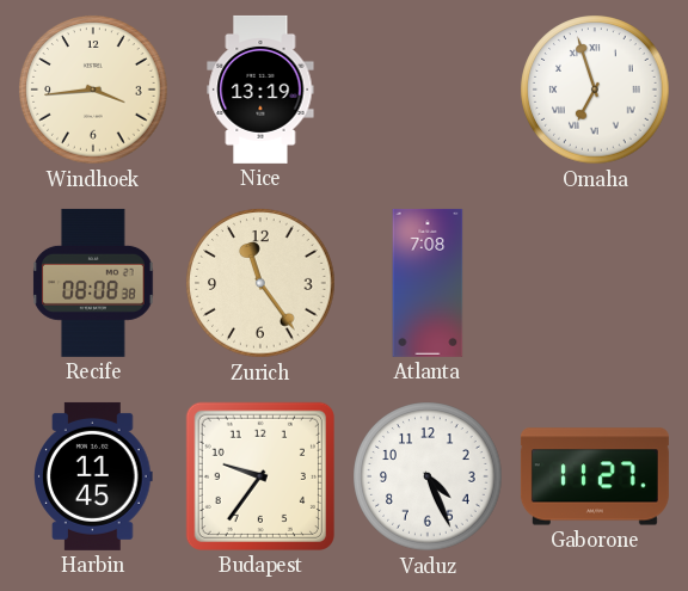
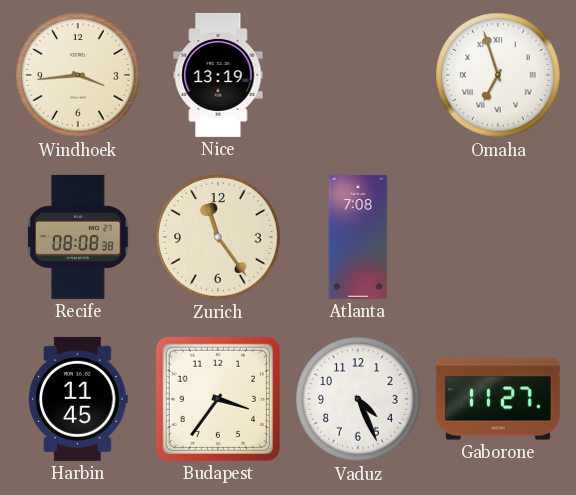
Budapest: 9:36 -> 3:36
